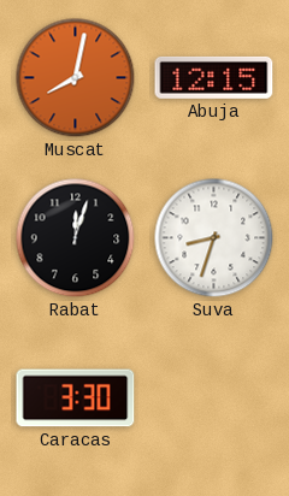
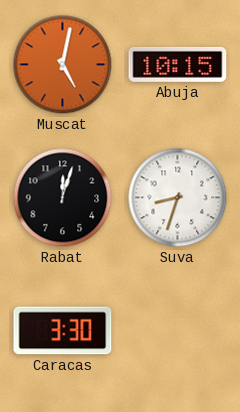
Muscat: 8:02 -> 5:02
Abuja: 12:15 -> 10:15
